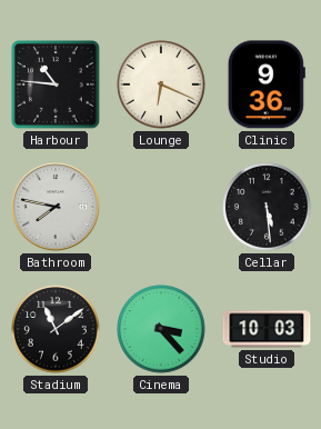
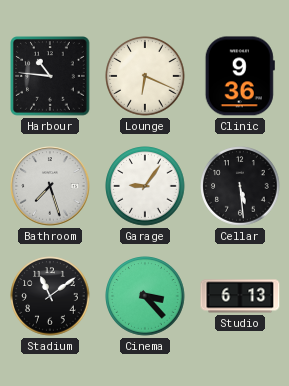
Bathroom: 7:47 -> 7:27
Garage: none -> 9:06
Studio: 10:03 -> 6:13
